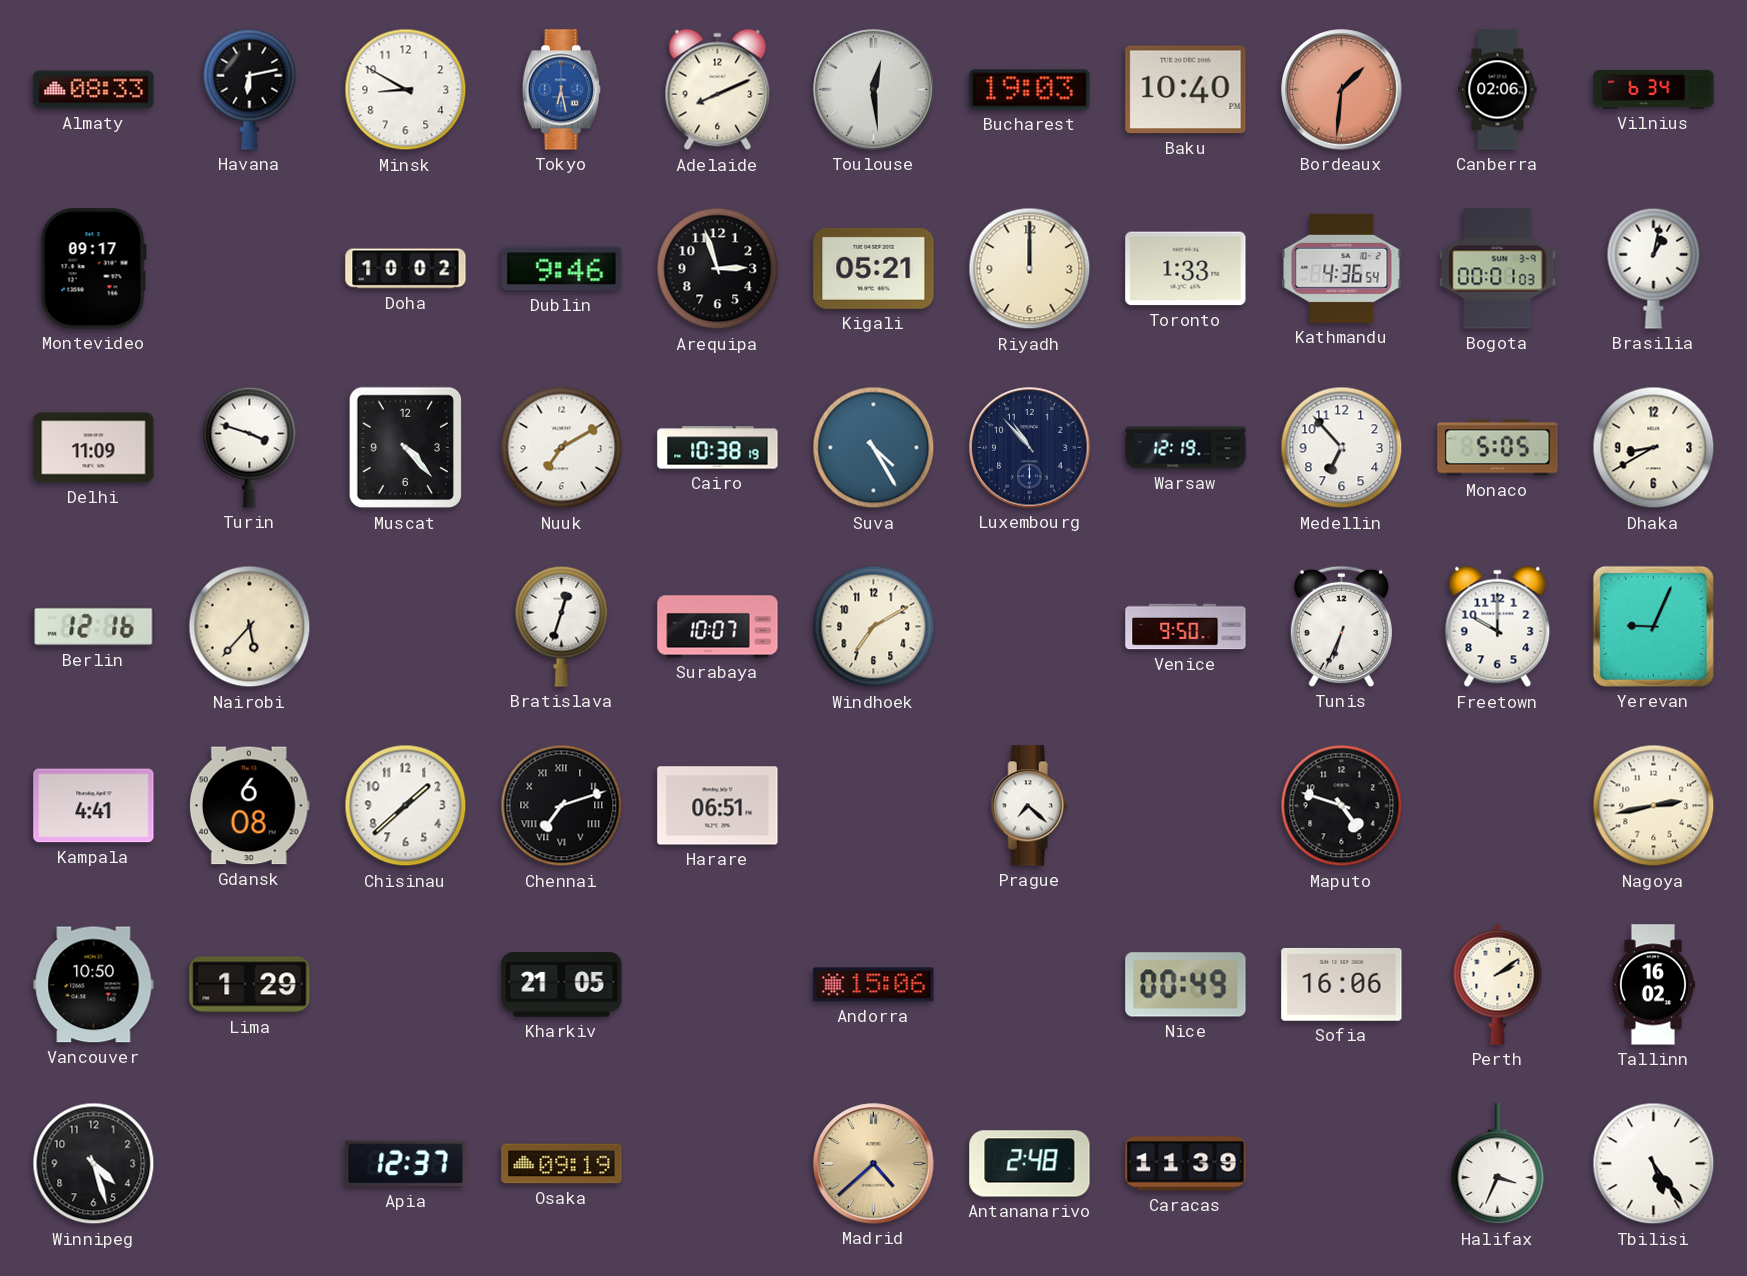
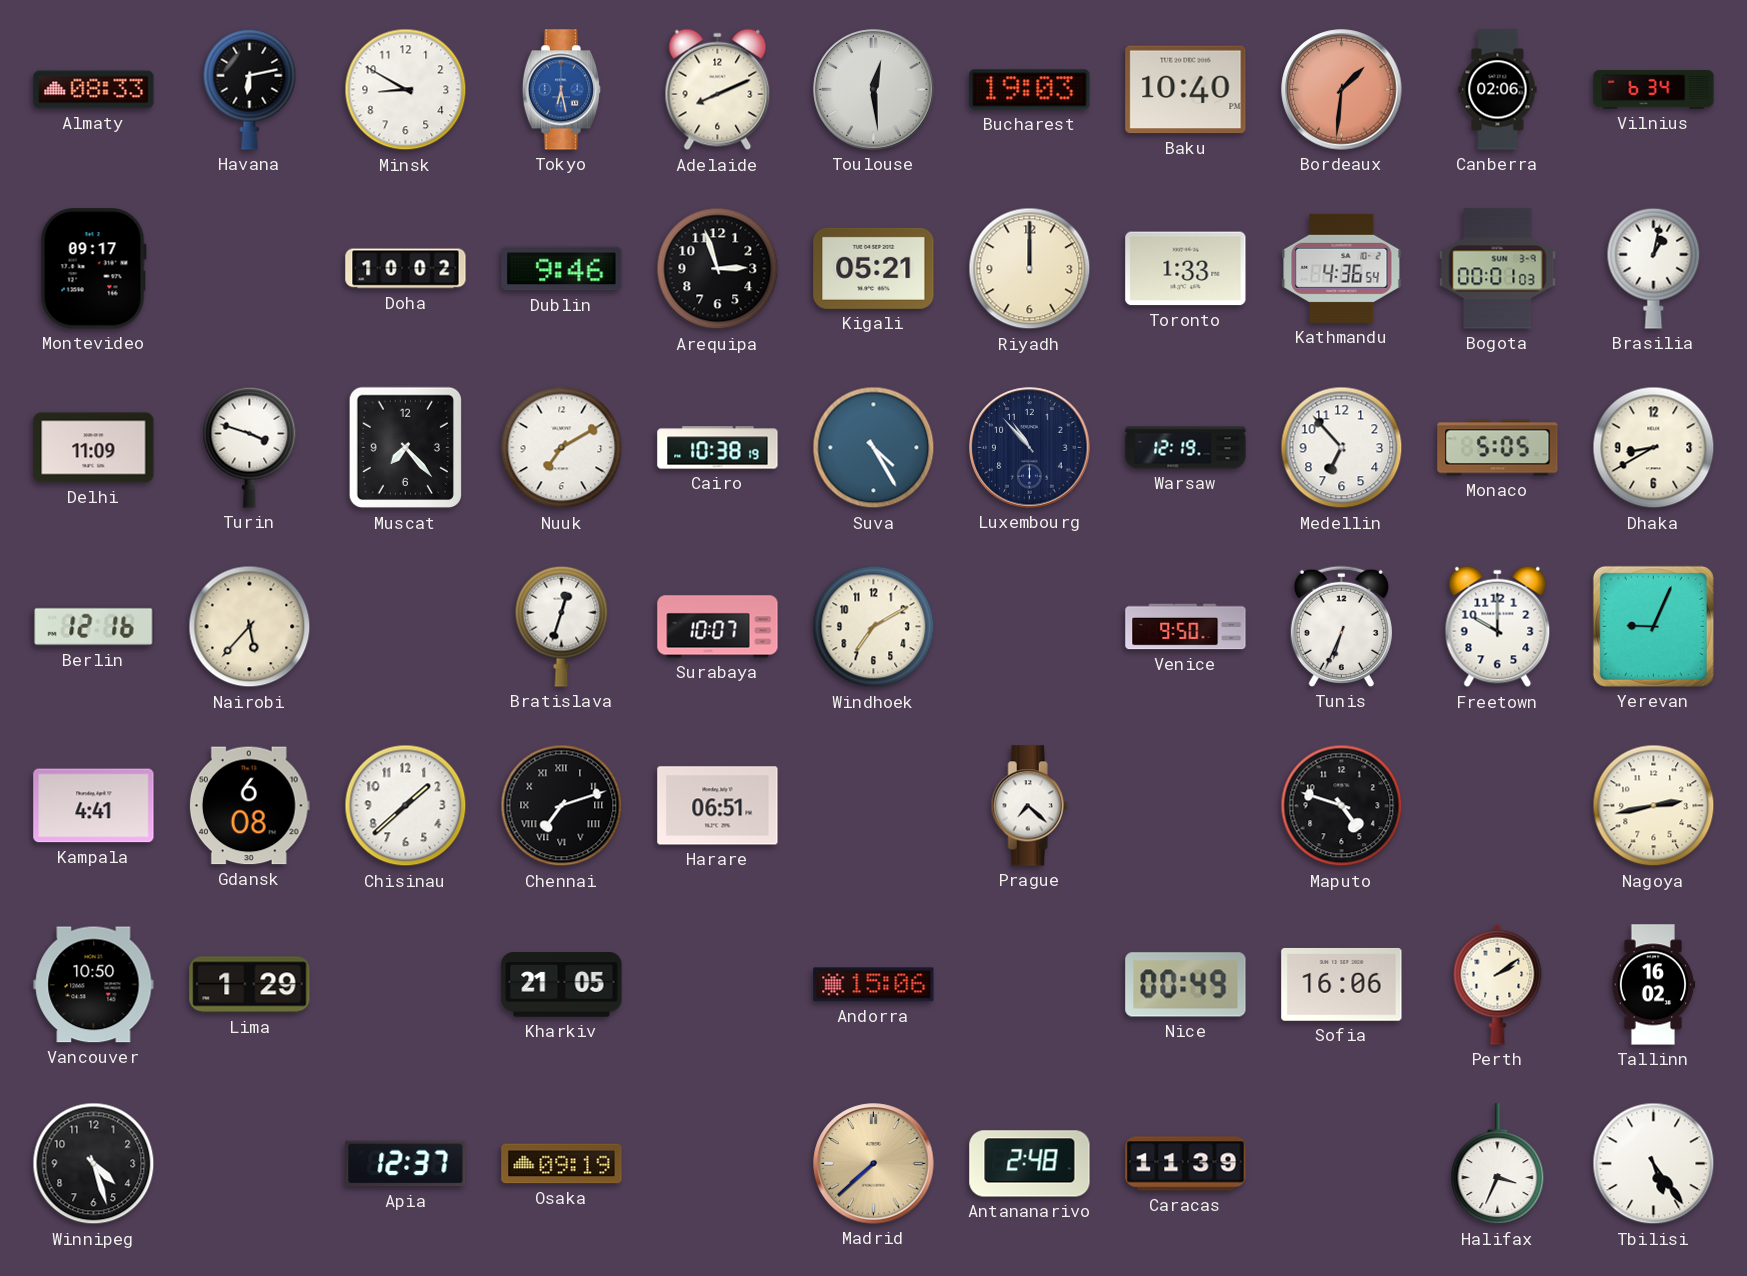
Muscat: 4:23 -> 7:23
Madrid: 4:38 -> 7:38
